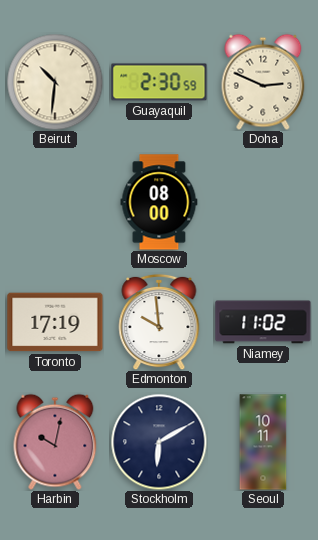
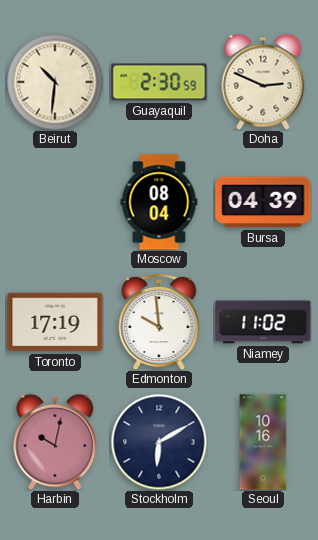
Moscow: 08:00 -> 08:04
Bursa: none -> 04:39
Seoul: 10:11 -> 10:16
